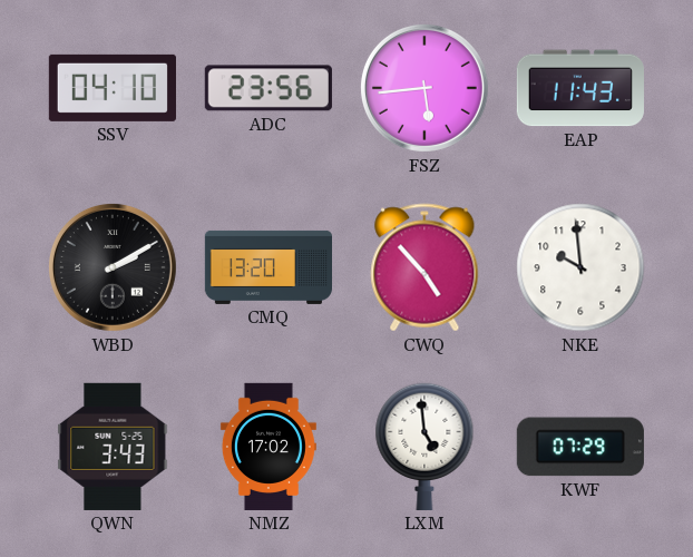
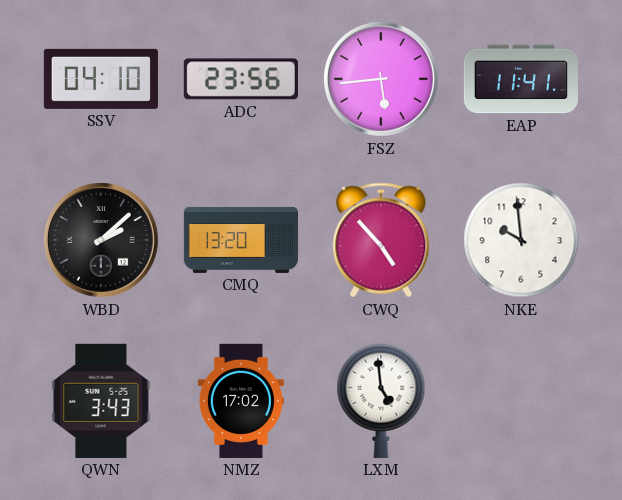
EAP: 11:43 -> 11:41
WBD: 2:10 -> 2:08
KWF: 07:29 -> none
